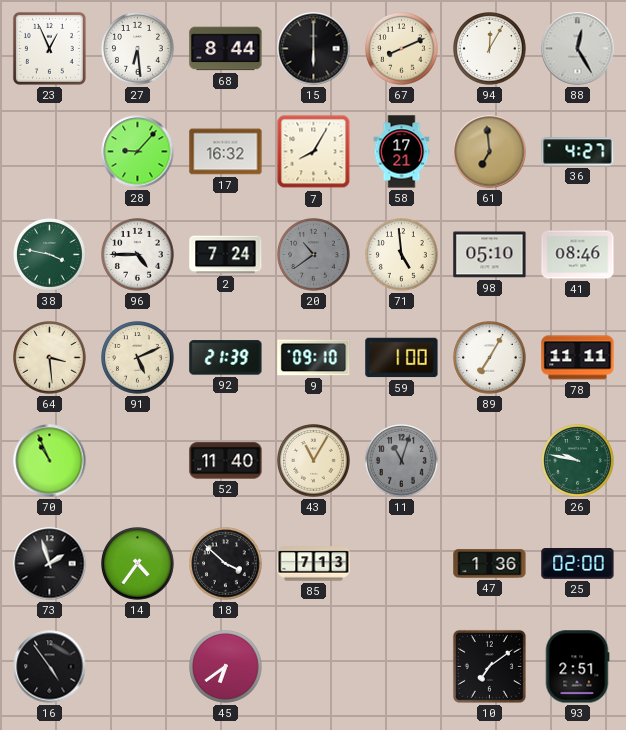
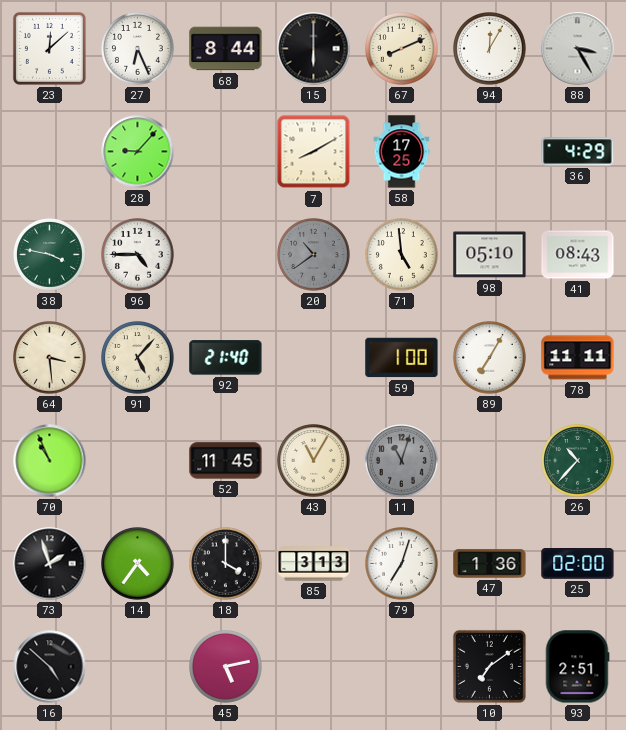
23: 12:56 -> 12:08
27: 6:29 -> 6:26
88: 12:25 -> 3:25
17: 16:32 -> none
7: 8:05 -> 8:10
58: 17:21 -> 17:25
61: 6:59 -> none
36: 4:27 -> 4:29
2: 7:24 -> none
41: 08:46 -> 08:43
91: 5:11 -> 5:07
92: 21:39 -> 21:40
9: 09:10 -> none
52: 11:40 -> 11:45
26: 9:47 -> 10:37
18: 3:52 -> 4:00
85: 7:13 -> 3:13
79: none -> 7:03
16: 4:54 -> 4:52
45: 6:39 -> 5:13
